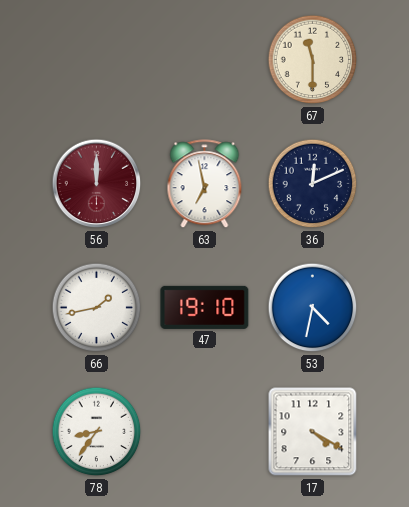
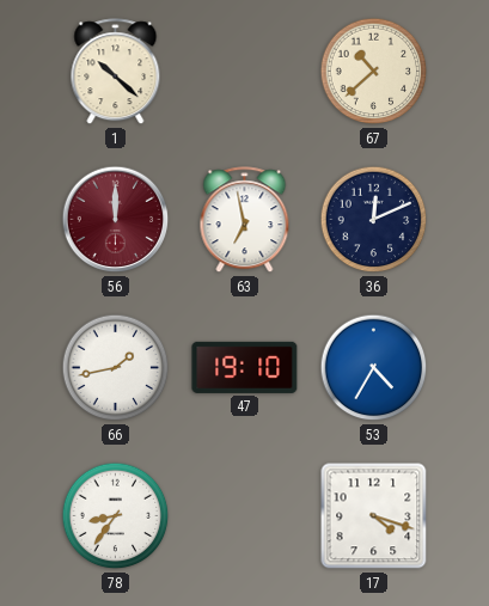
1: none -> 10:22
67: 11:30 -> 10:38
53: 4:32 -> 4:35
17: 4:20 -> 4:18
